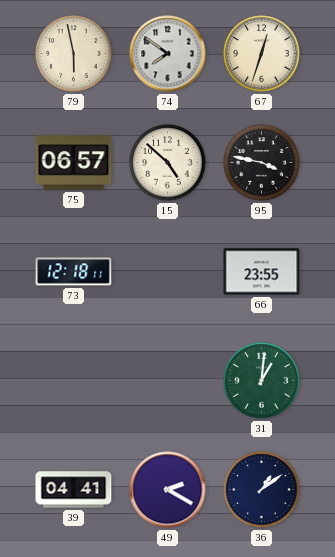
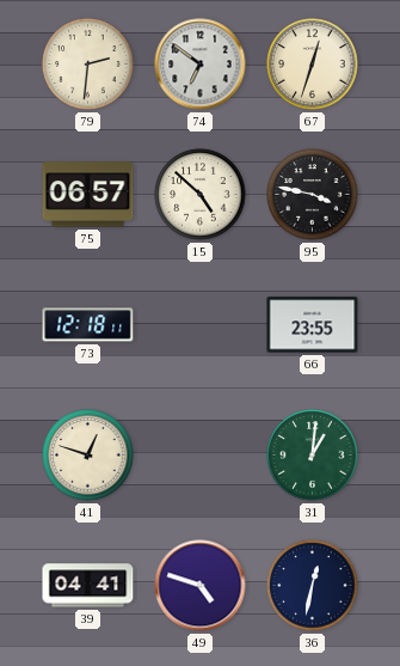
79: 5:58 -> 2:31
74: 7:51 -> 6:51
41: none -> 12:48
49: 2:20 -> 4:48
36: 1:09 -> 12:32
